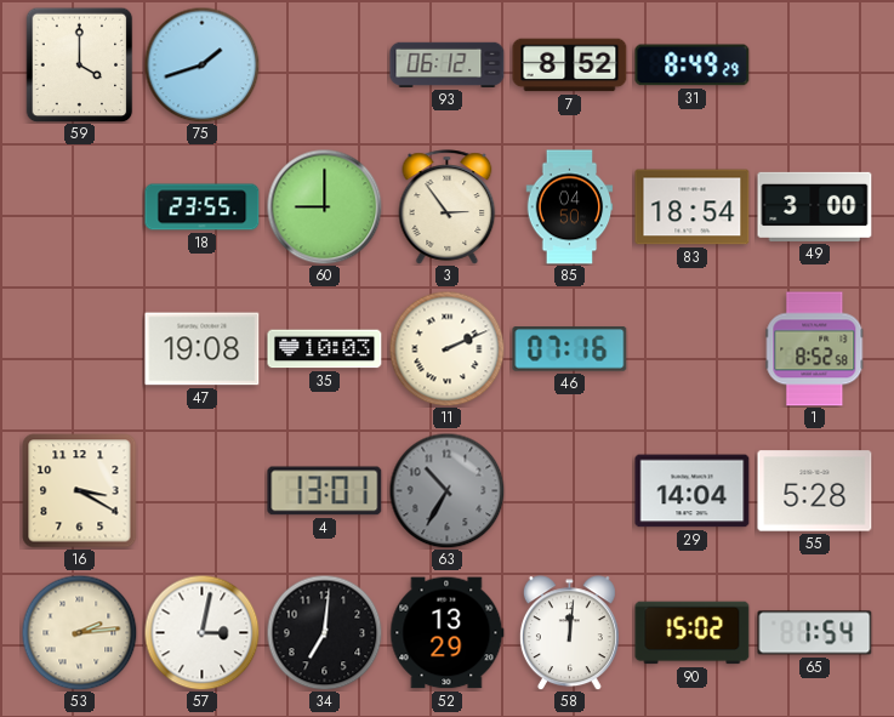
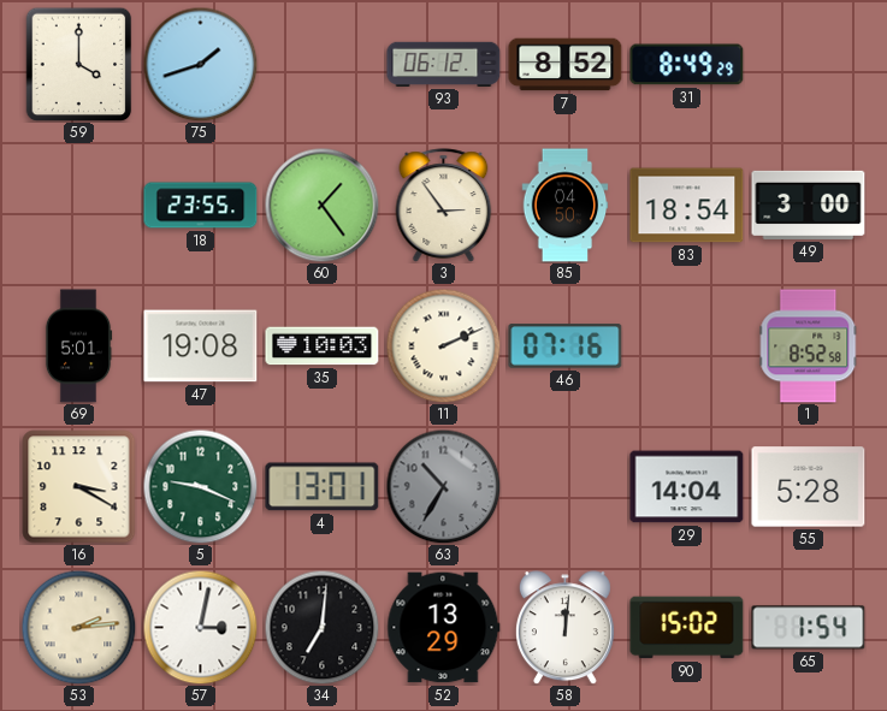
60: 9:00 -> 1:24
69: none -> 5:01
5: none -> 9:19
